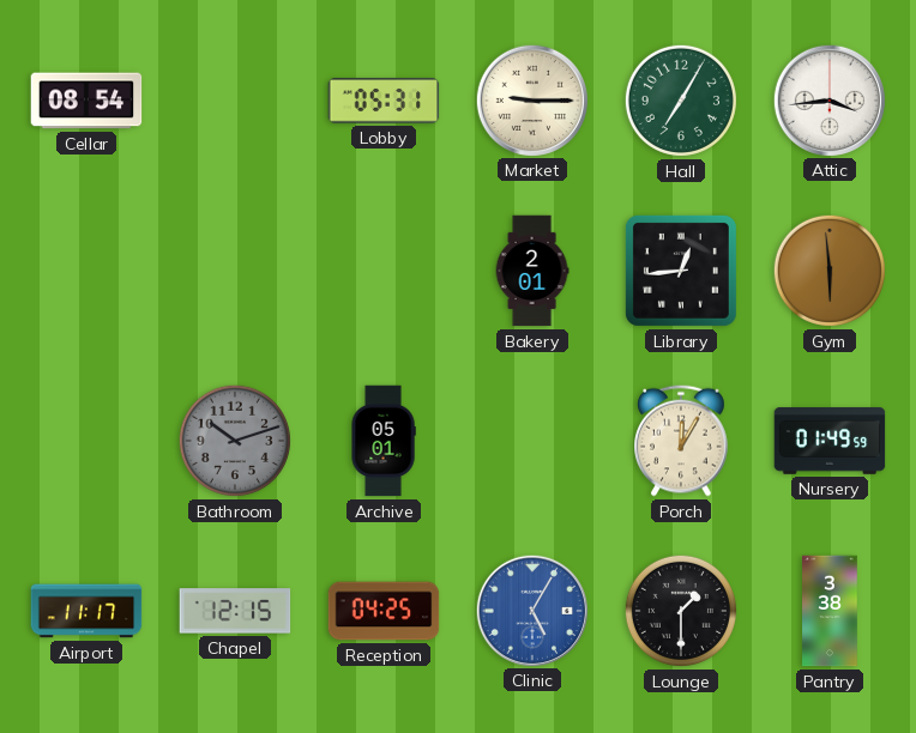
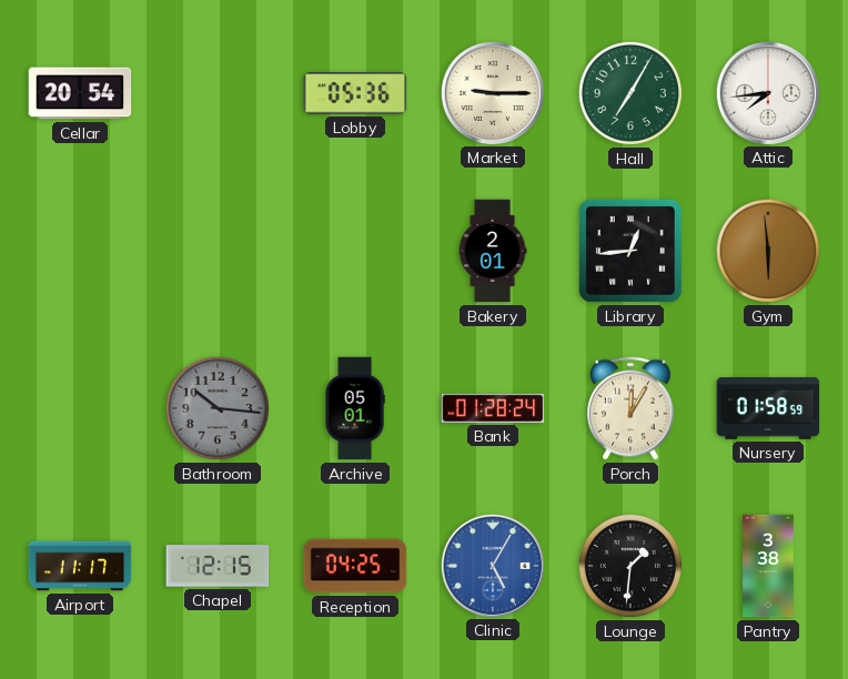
Cellar: 08:54 -> 20:54
Lobby: 05:31 -> 05:36
Attic: 3:44 -> 7:44
Bathroom: 10:12 -> 10:16
Bank: none -> 01:28
Nursery: 01:49 -> 01:58
Lounge: 1:30 -> 1:31
